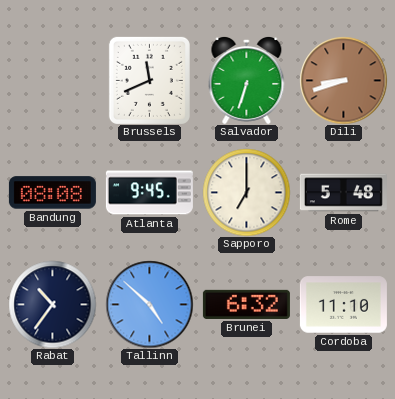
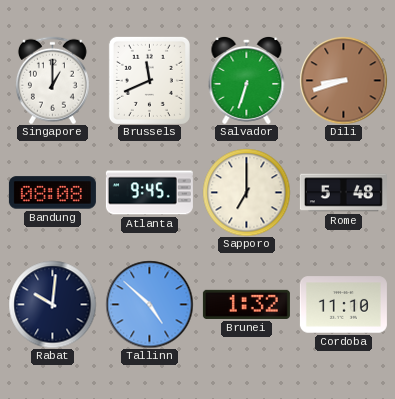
Singapore: none -> 1:00
Rabat: 10:36 -> 10:01
Brunei: 6:32 -> 1:32
